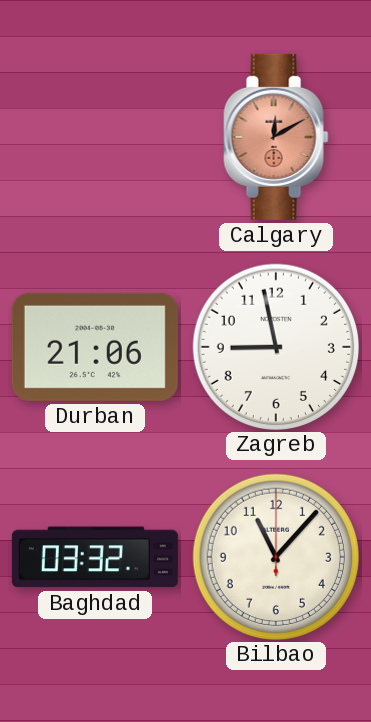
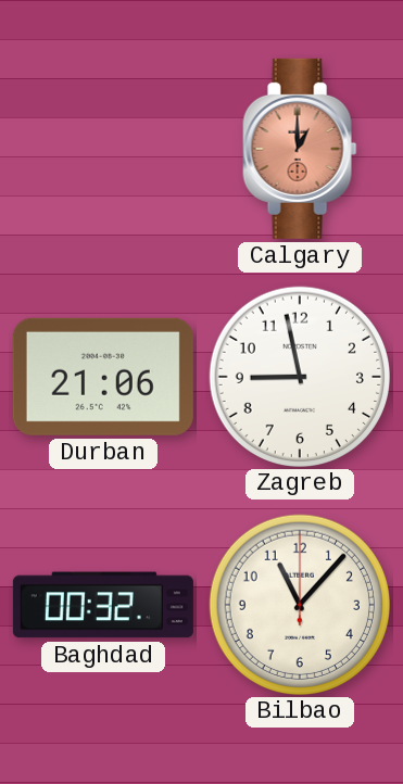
Calgary: 12:10 -> 1:00
Baghdad: 03:32 -> 00:32
